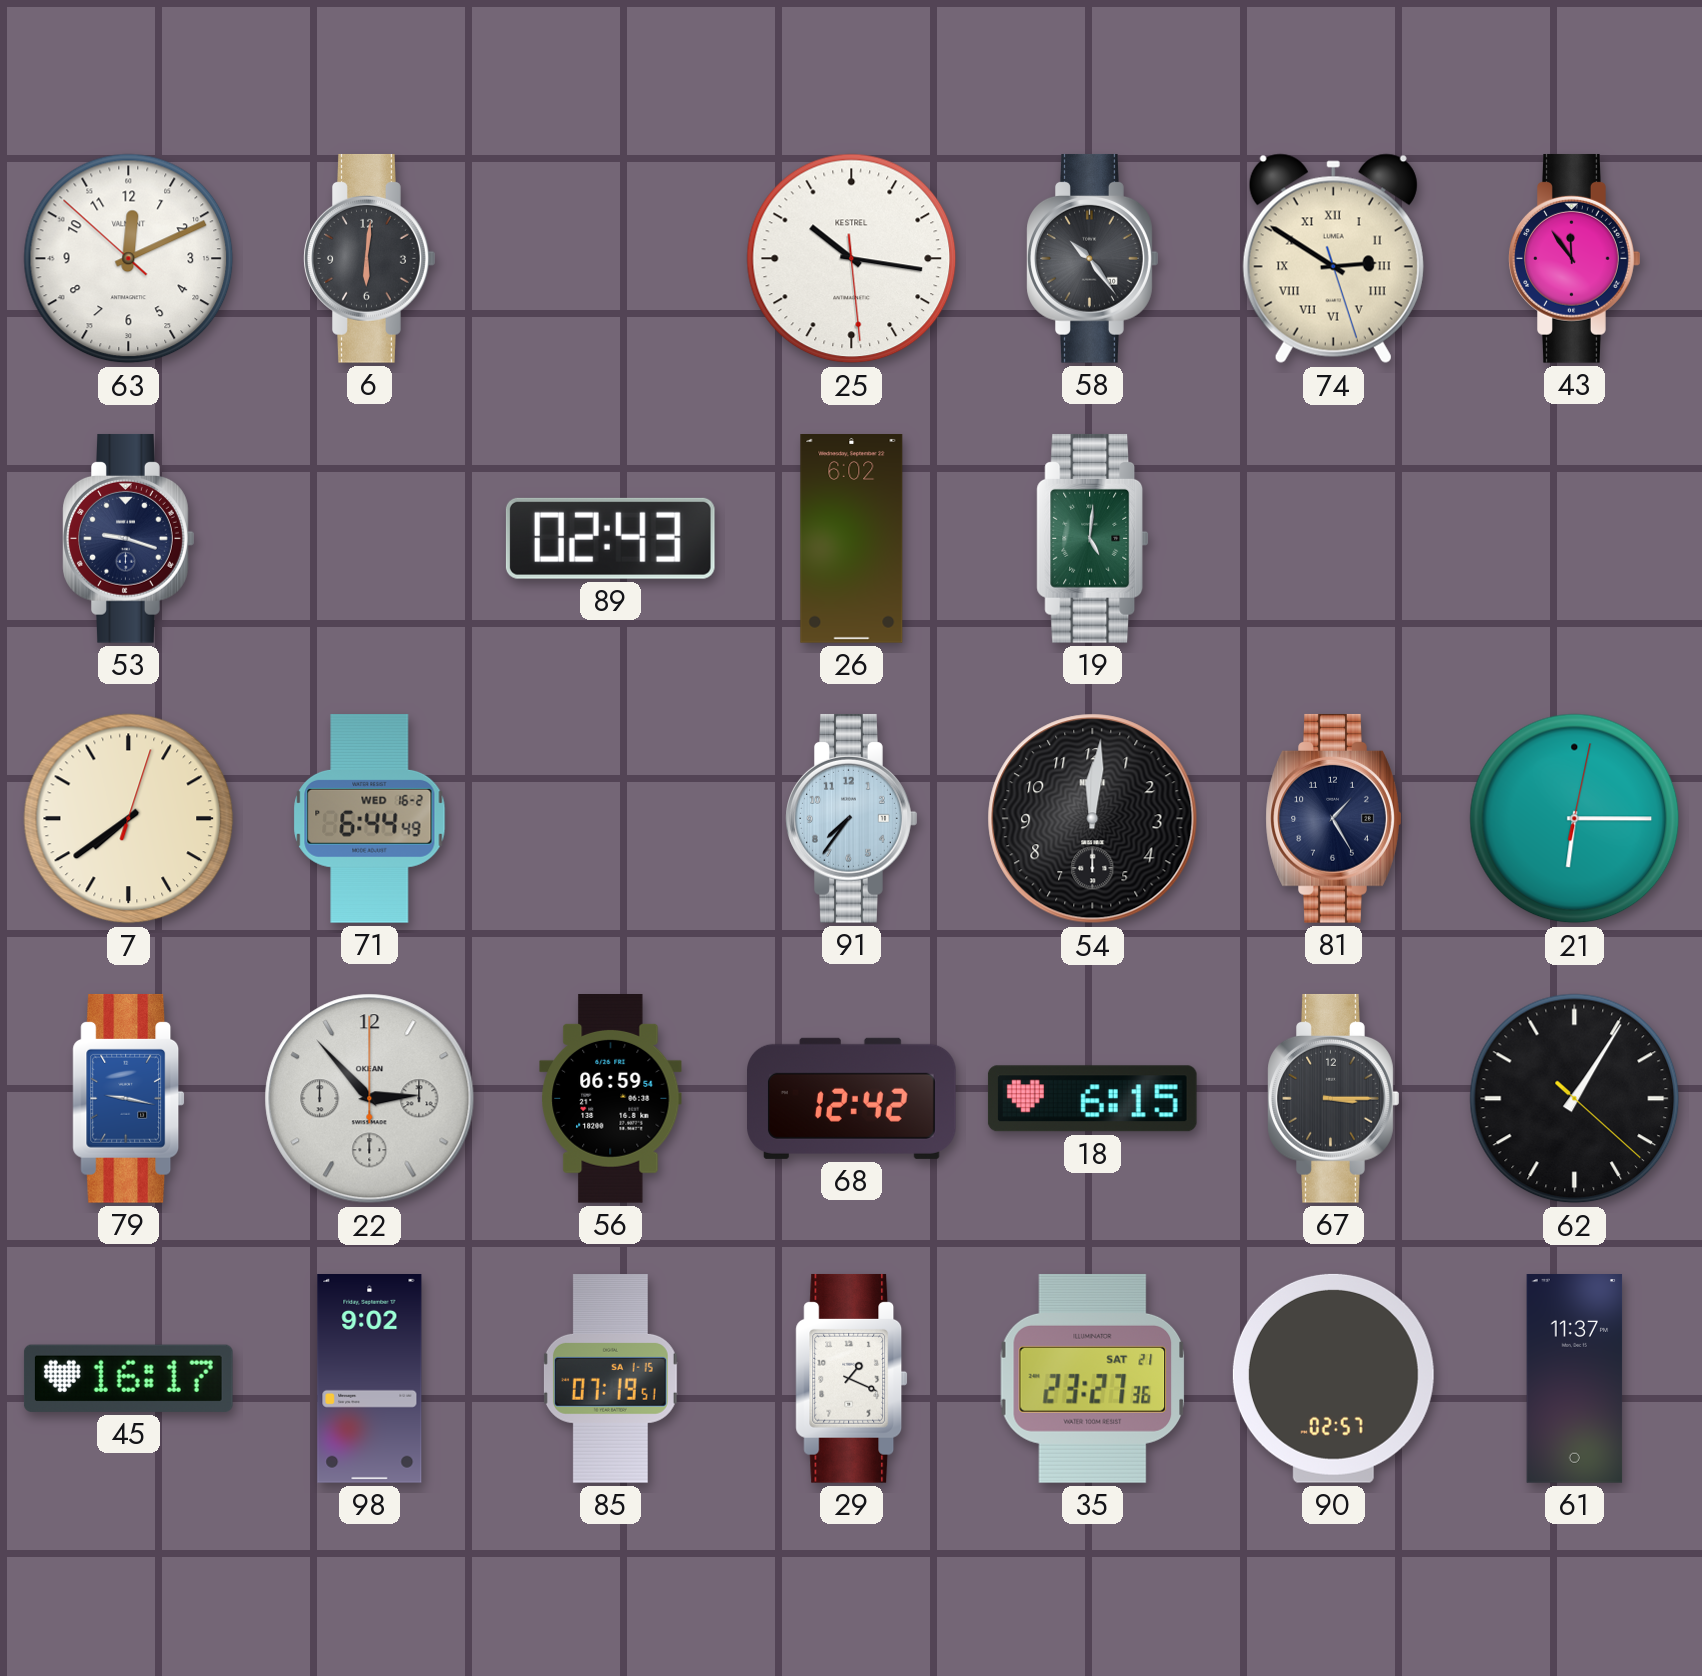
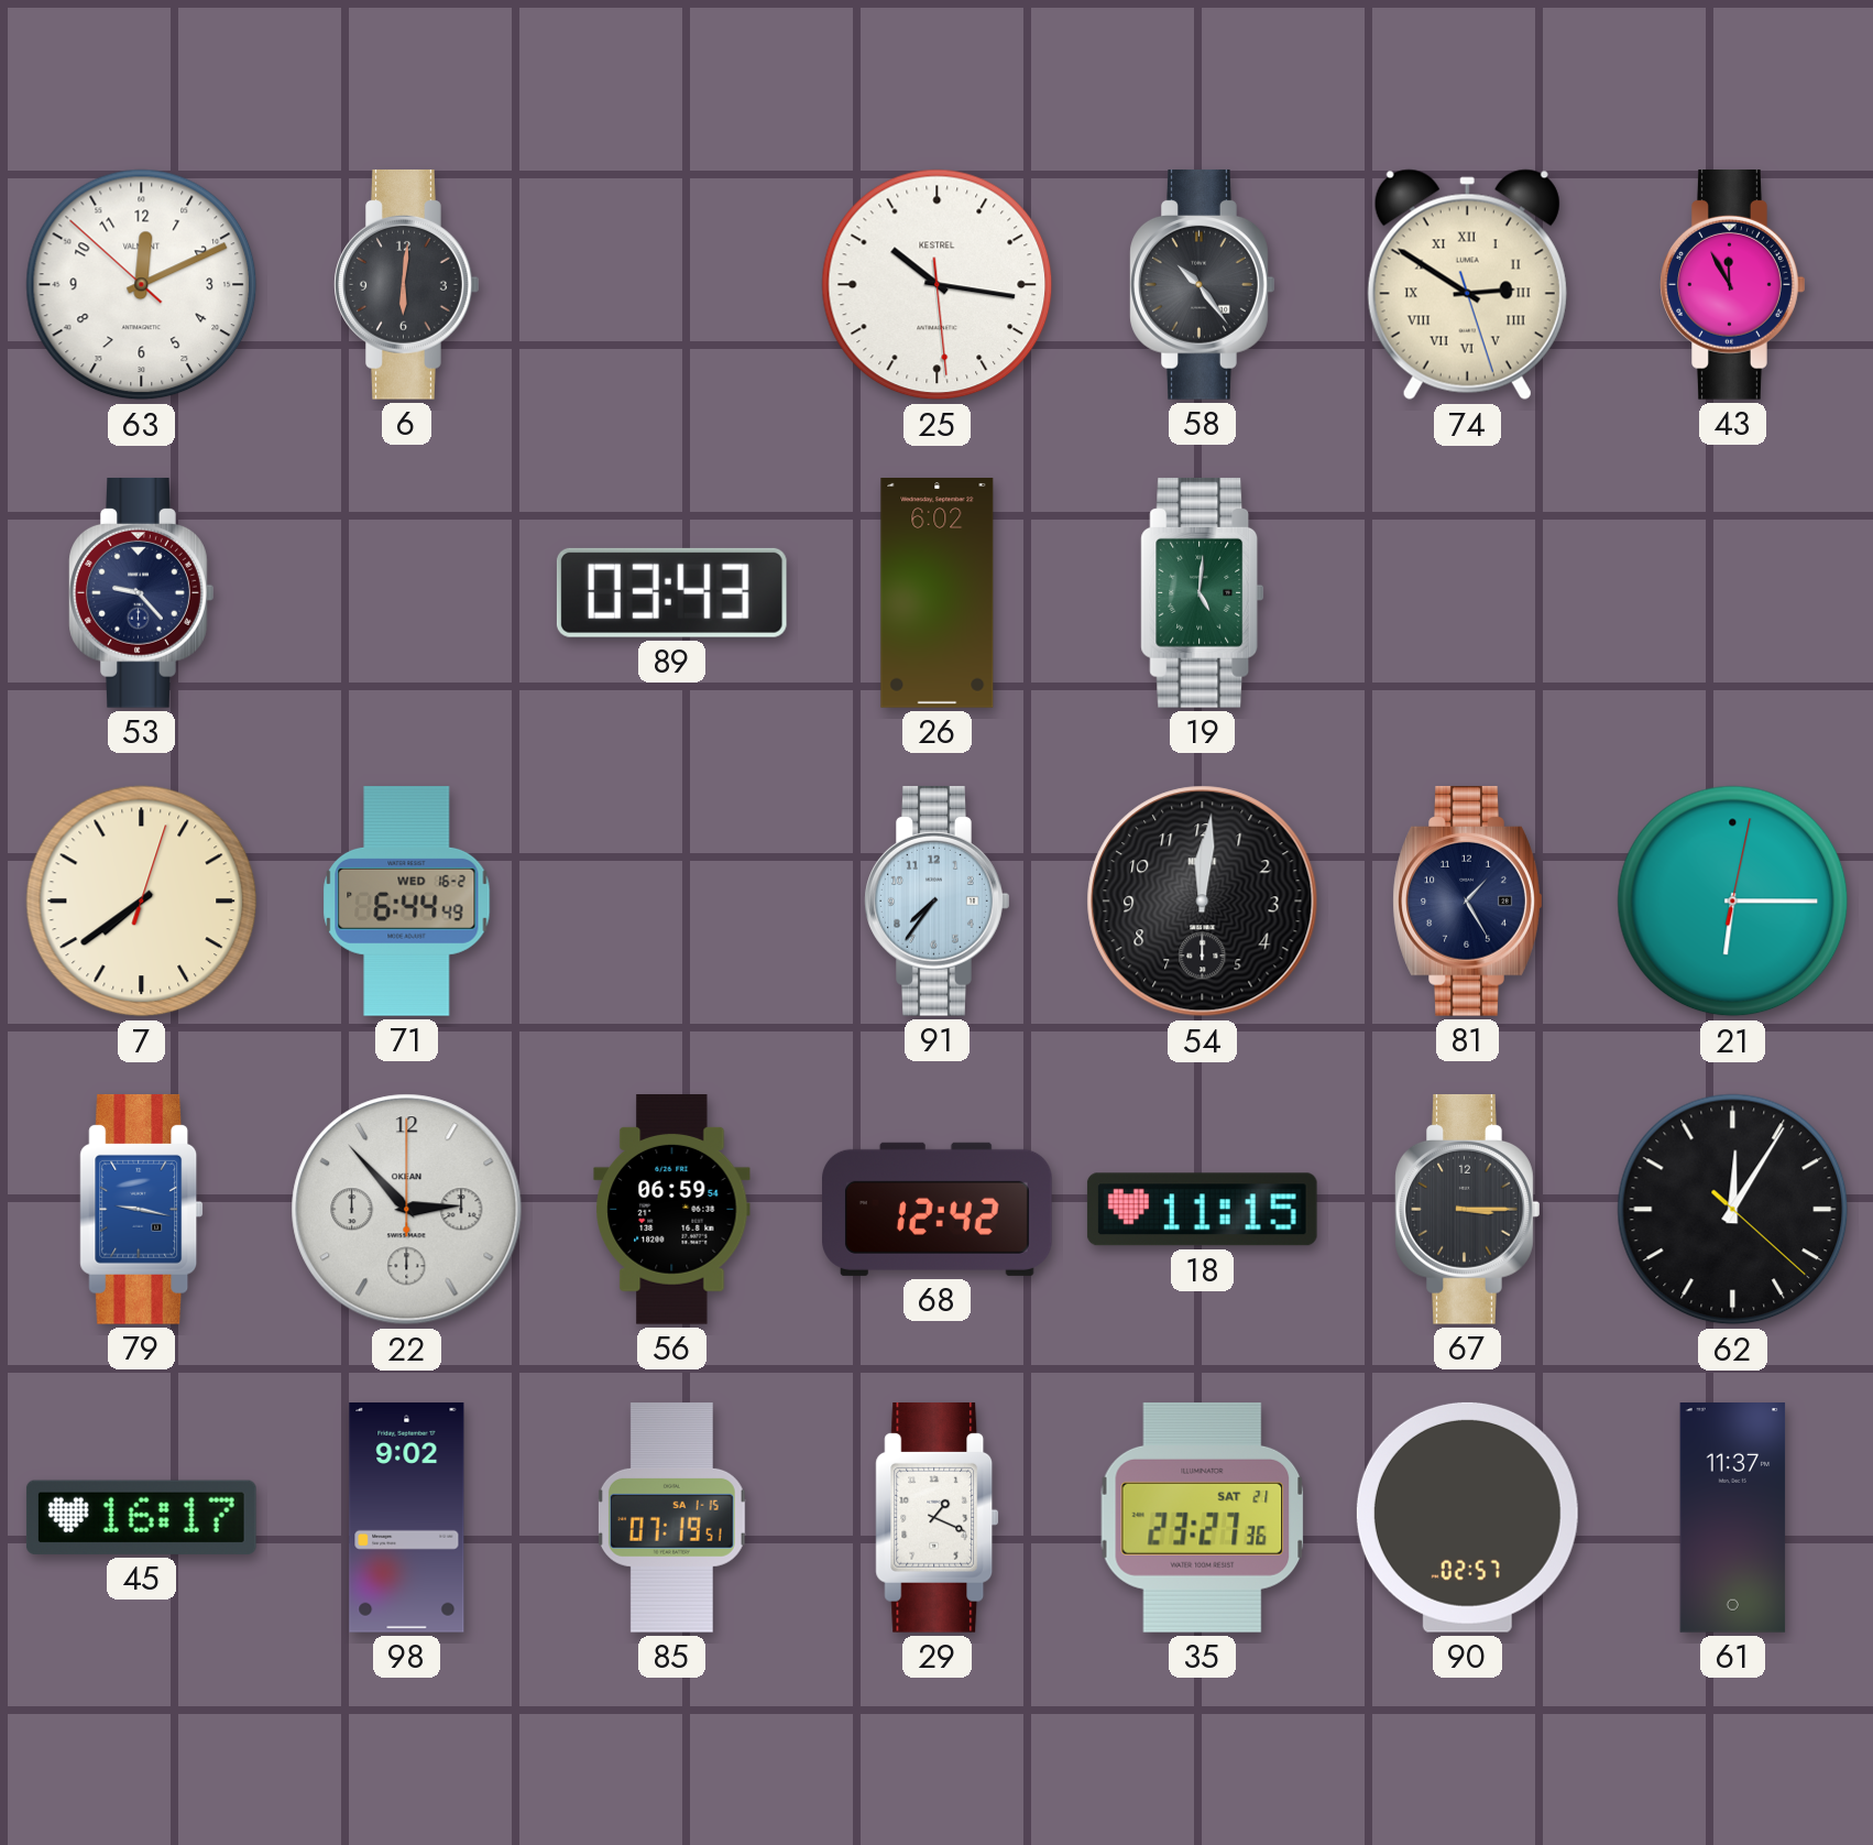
43: 11:54 -> 11:55
53: 9:18 -> 9:23
89: 02:43 -> 03:43
18: 6:15 -> 11:15
62: 1:05 -> 12:05
